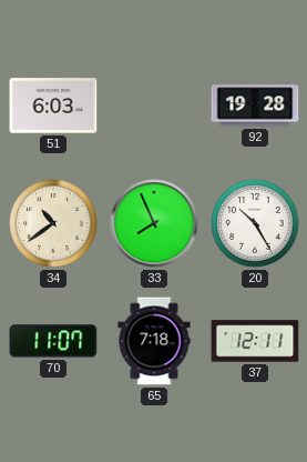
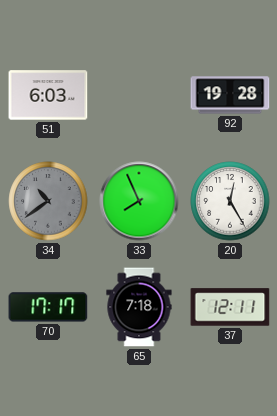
34 dial: cream -> grey
20: 10:25 -> 12:25
70: 11:07 -> 17:17
